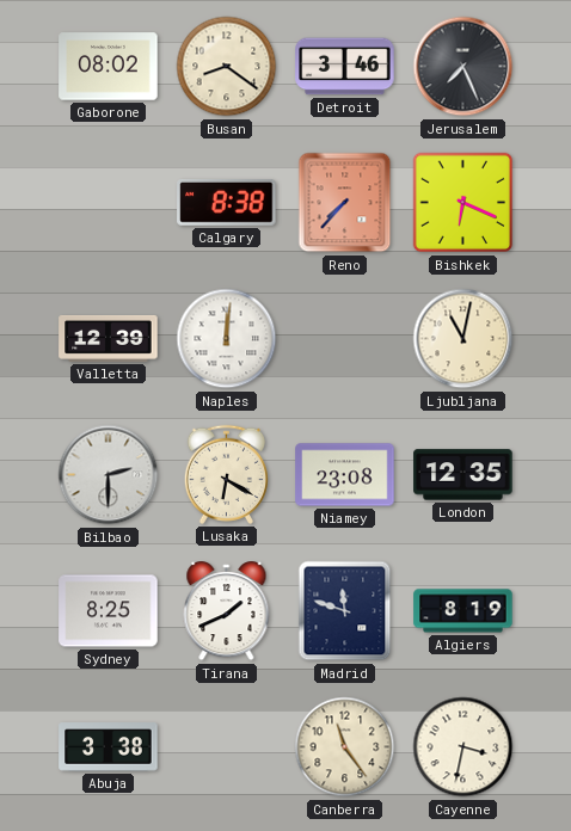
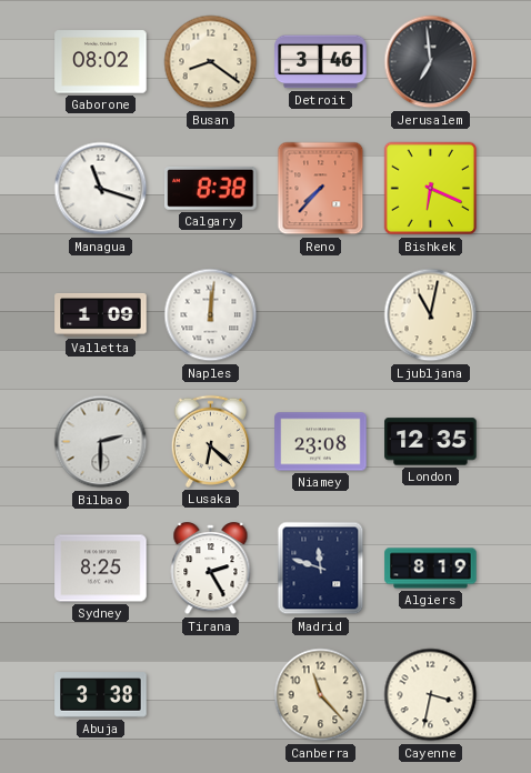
Jerusalem: 7:26 -> 6:59
Managua: none -> 11:18
Valletta: 12:39 -> 1:09
Lusaka: 6:20 -> 6:22
Tirana: 1:41 -> 2:25
Canberra: 11:24 -> 11:23
